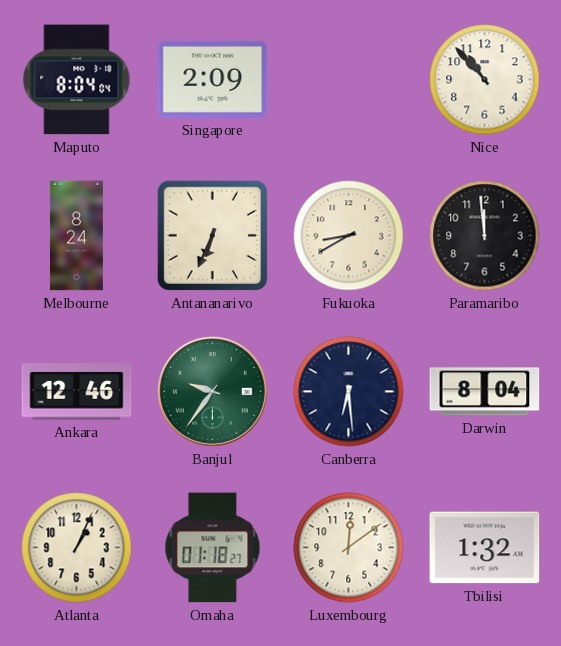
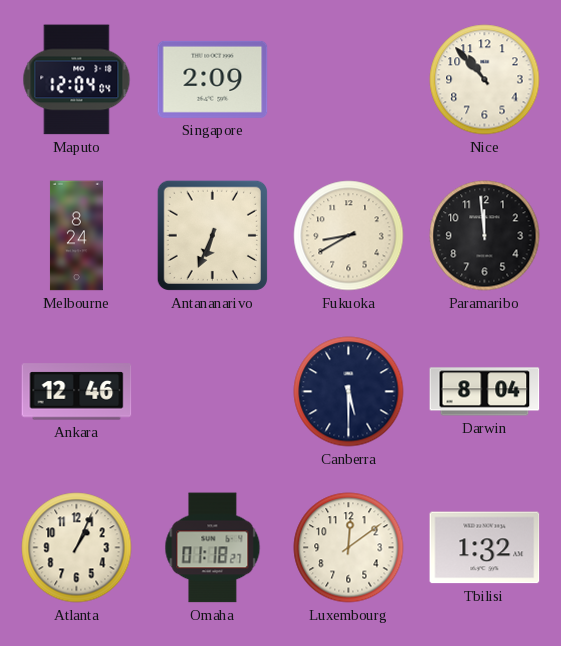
Maputo: 8:04 -> 12:04
Banjul: 9:36 -> none
Canberra: 6:29 -> 5:30
